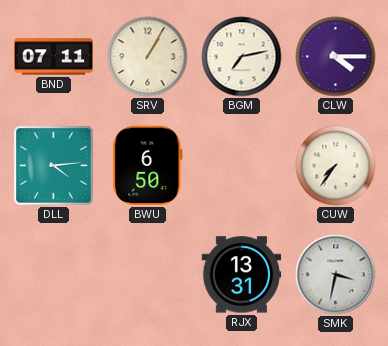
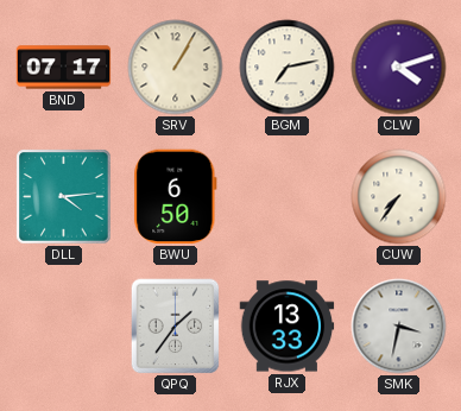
BND: 07:11 -> 07:17
CLW: 4:15 -> 4:12
QPQ: none -> 1:36
RJX: 13:31 -> 13:33
